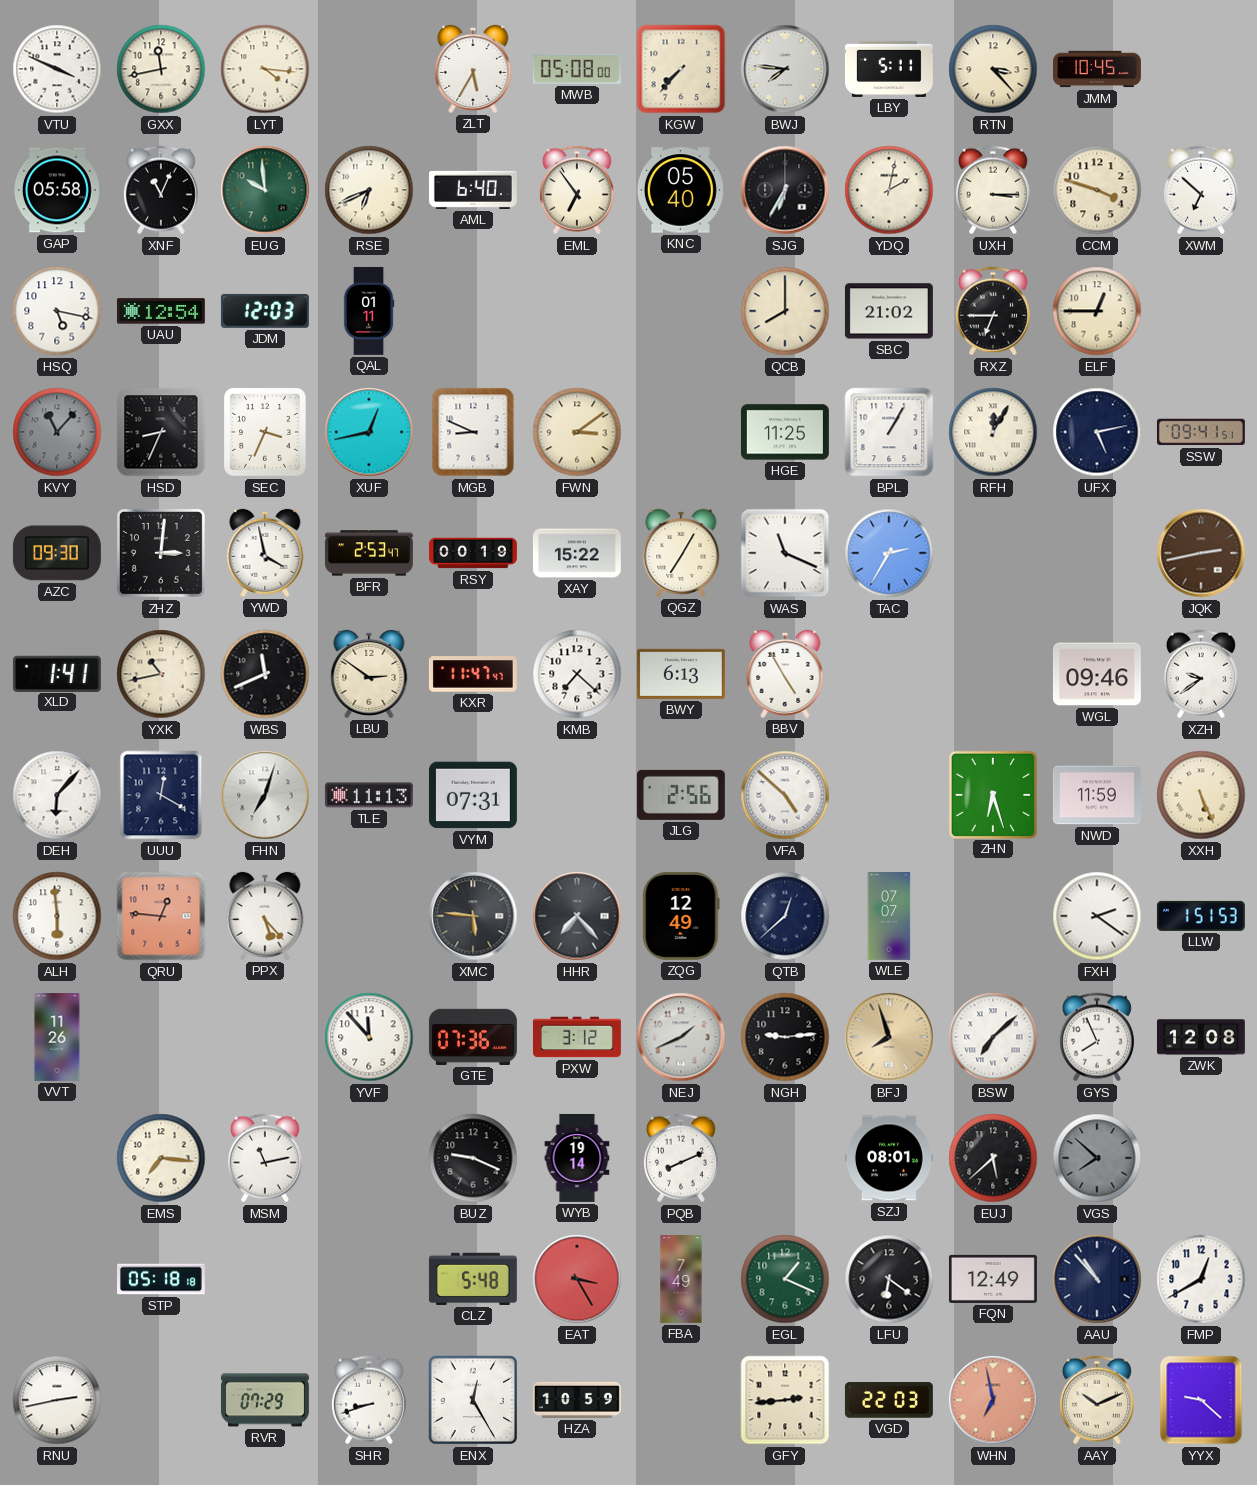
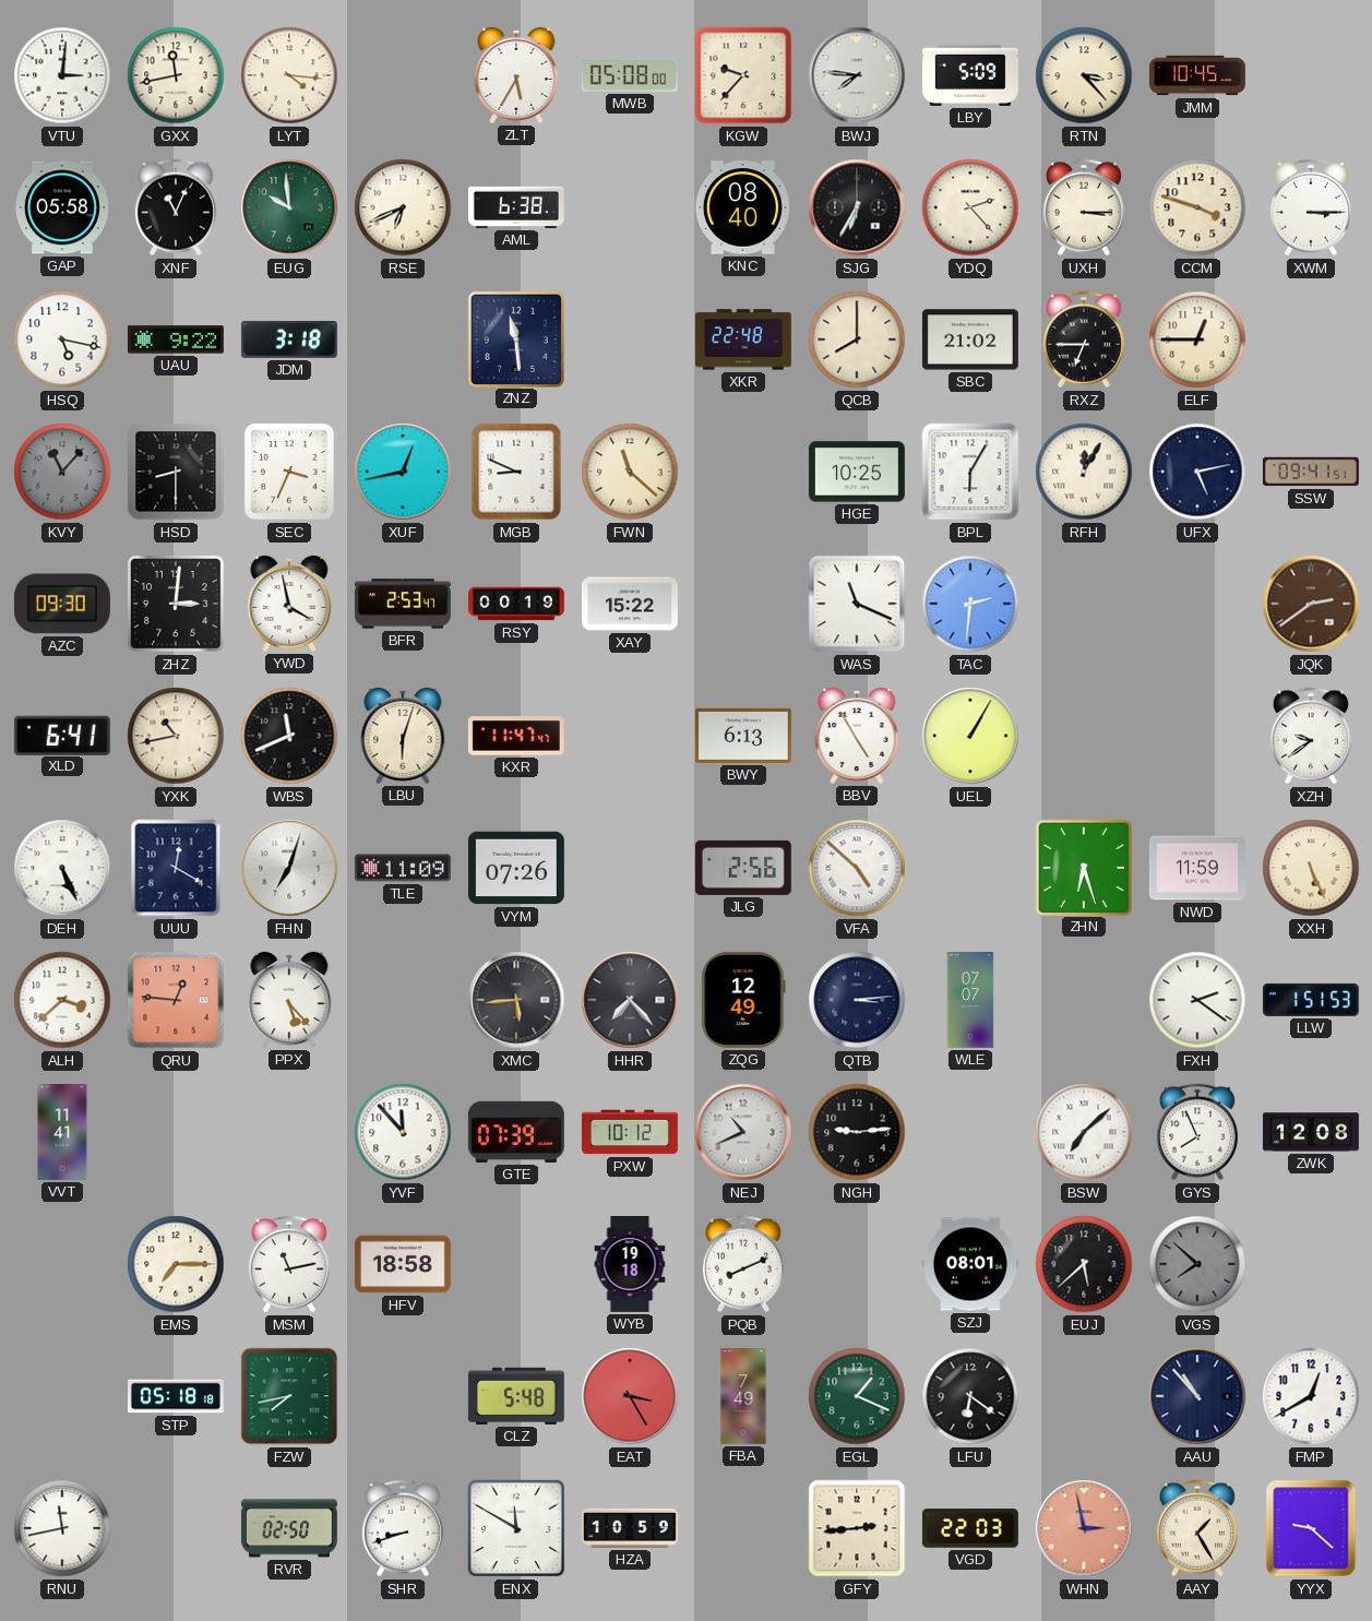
VTU: 3:49 -> 3:01
KGW: 7:37 -> 9:37
LBY: 5:11 -> 5:09
AML: 6:40 -> 6:38
EML: 6:54 -> none
KNC: 05:40 -> 08:40
YDQ: 2:02 -> 2:23
XWM: 6:52 -> 3:15
UAU: 12:54 -> 9:22
JDM: 12:03 -> 3:18
QAL: 01:11 -> none
ZNZ: none -> 11:29
XKR: none -> 22:48
HSD: 8:34 -> 8:30
FWN: 3:09 -> 11:22
HGE: 11:25 -> 10:25
BPL: 1:05 -> 6:05
QGZ: 7:05 -> none
TAC: 2:35 -> 2:31
JQK: 2:43 -> 2:39
XLD: 1:41 -> 6:41
LBU: 2:51 -> 6:03
KMB: 7:22 -> none
UEL: none -> 1:05
WGL: 09:46 -> none
DEH: 6:07 -> 5:26
TLE: 11:13 -> 11:09
VYM: 07:31 -> 07:26
ALH: 5:59 -> 3:38
XMC: 5:46 -> 5:44
QTB: 12:38 -> 3:14
VVT: 11:26 -> 11:41
GTE: 07:36 -> 07:39
PXW: 3:12 -> 10:12
NEJ: 1:41 -> 10:41
BFJ: 7:57 -> none
EMS: 7:16 -> 7:15
HFV: none -> 18:58
BUZ: 9:19 -> none
WYB: 19:14 -> 19:18
FZW: none -> 7:43
FQN: 12:49 -> none
RNU: 2:43 -> 11:43
RVR: 07:29 -> 02:50
ENX: 12:25 -> 11:50
WHN: 6:58 -> 2:58
AAY: 10:11 -> 1:25
